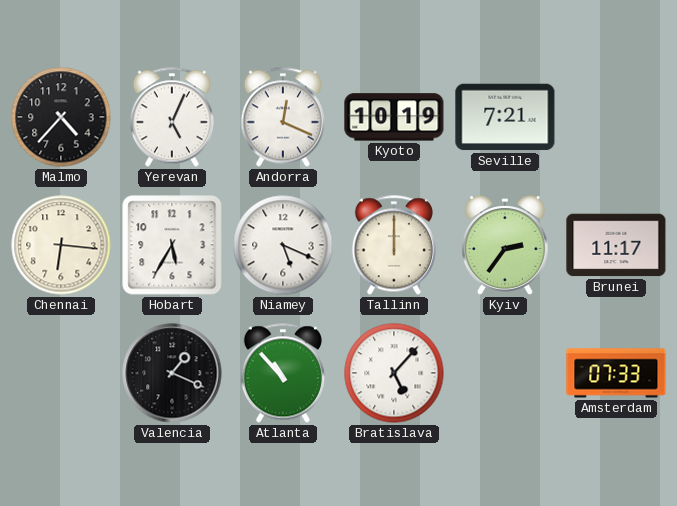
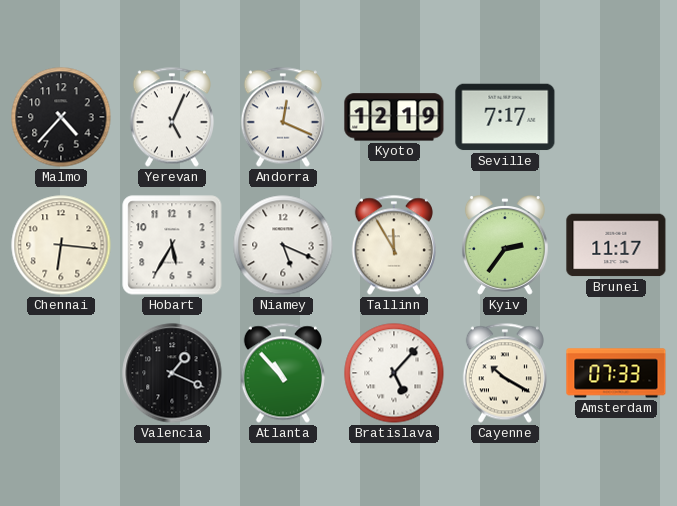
Kyoto: 10:19 -> 12:19
Seville: 7:21 -> 7:17
Tallinn: 12:00 -> 11:55
Cayenne: none -> 10:20
